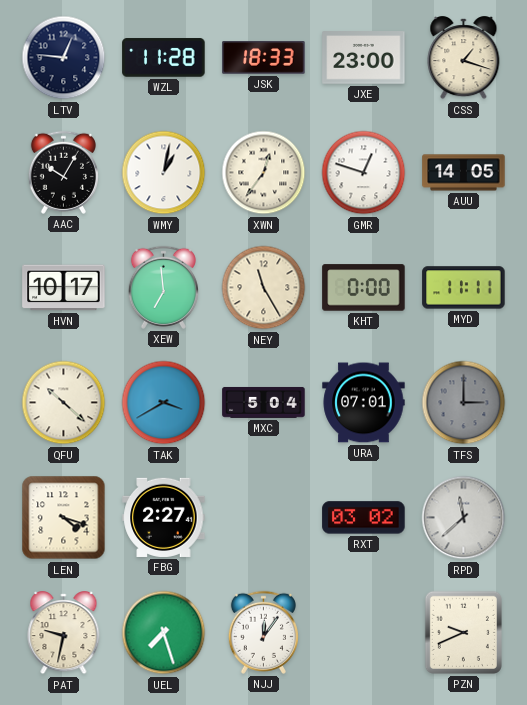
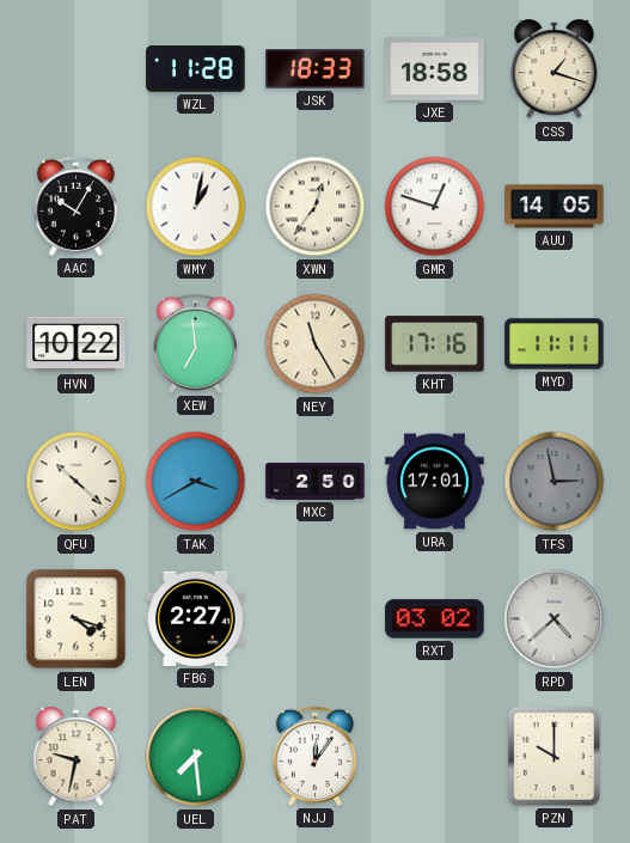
LTV: 12:46 -> none
JXE: 23:00 -> 18:58
HVN: 10:17 -> 10:22
KHT: 0:00 -> 17:16
MXC: 5:04 -> 2:50
URA: 07:01 -> 17:01
TFS: 3:00 -> 2:58
RPD: 11:38 -> 4:38
UEL: 7:27 -> 7:29
PZN: 9:41 -> 10:00
